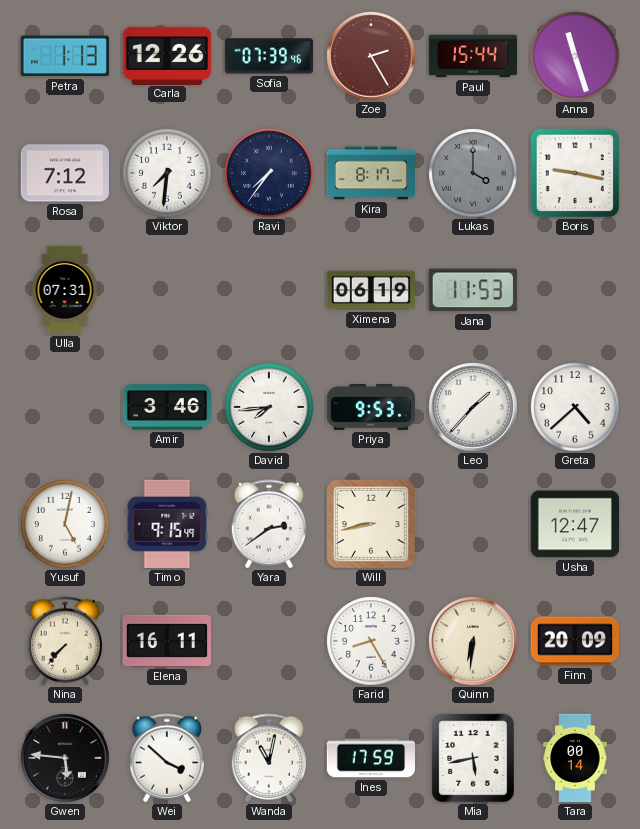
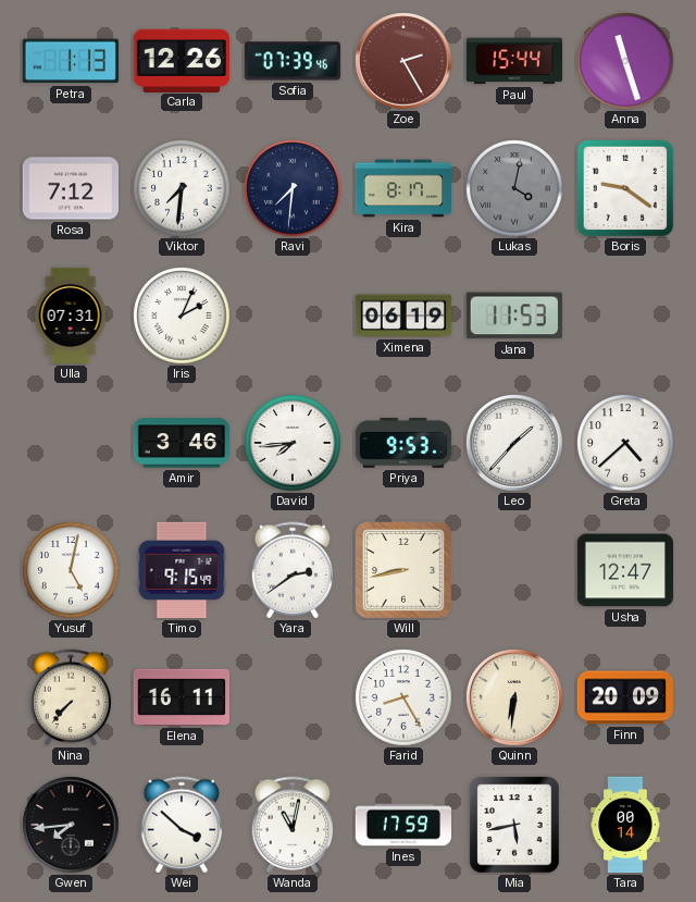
Ravi: 7:36 -> 7:31
Lukas: 4:00 -> 4:02
Boris: 9:17 -> 9:21
Iris: none -> 2:04
Gwen: 5:46 -> 7:44
